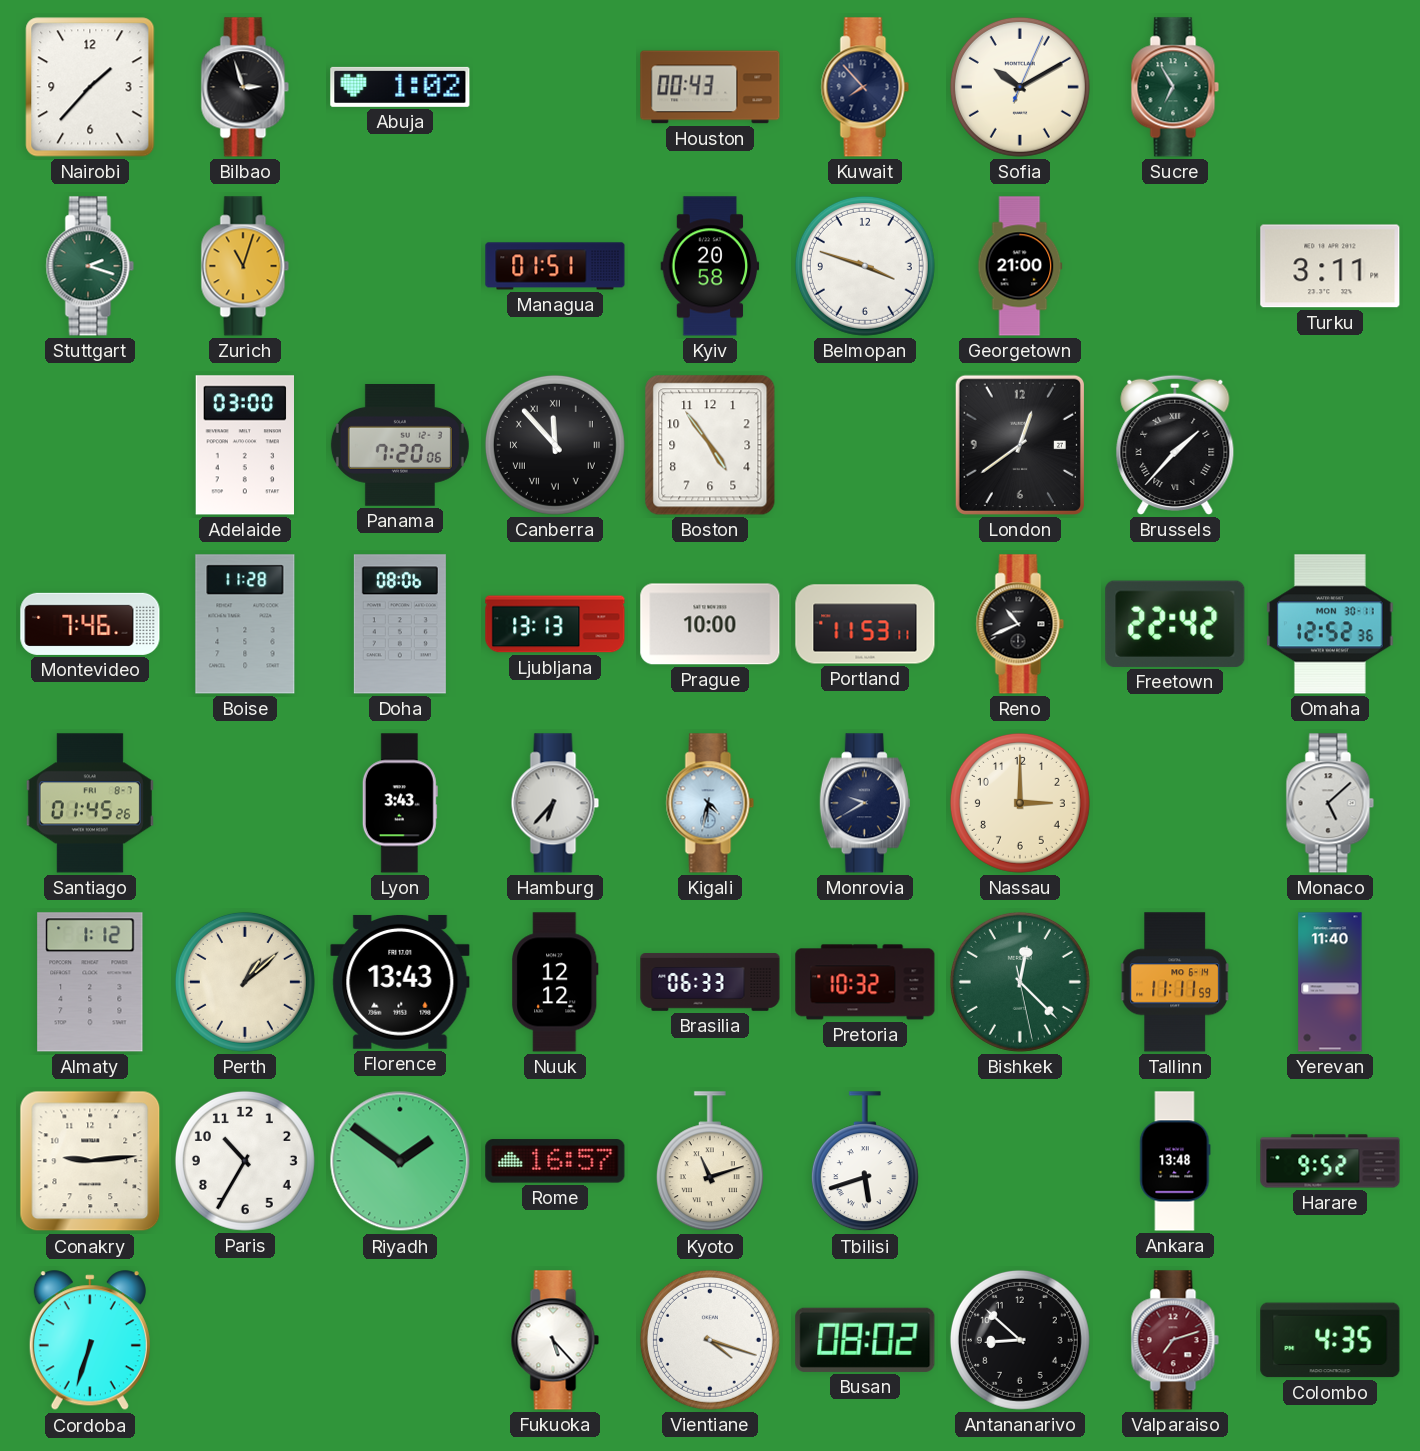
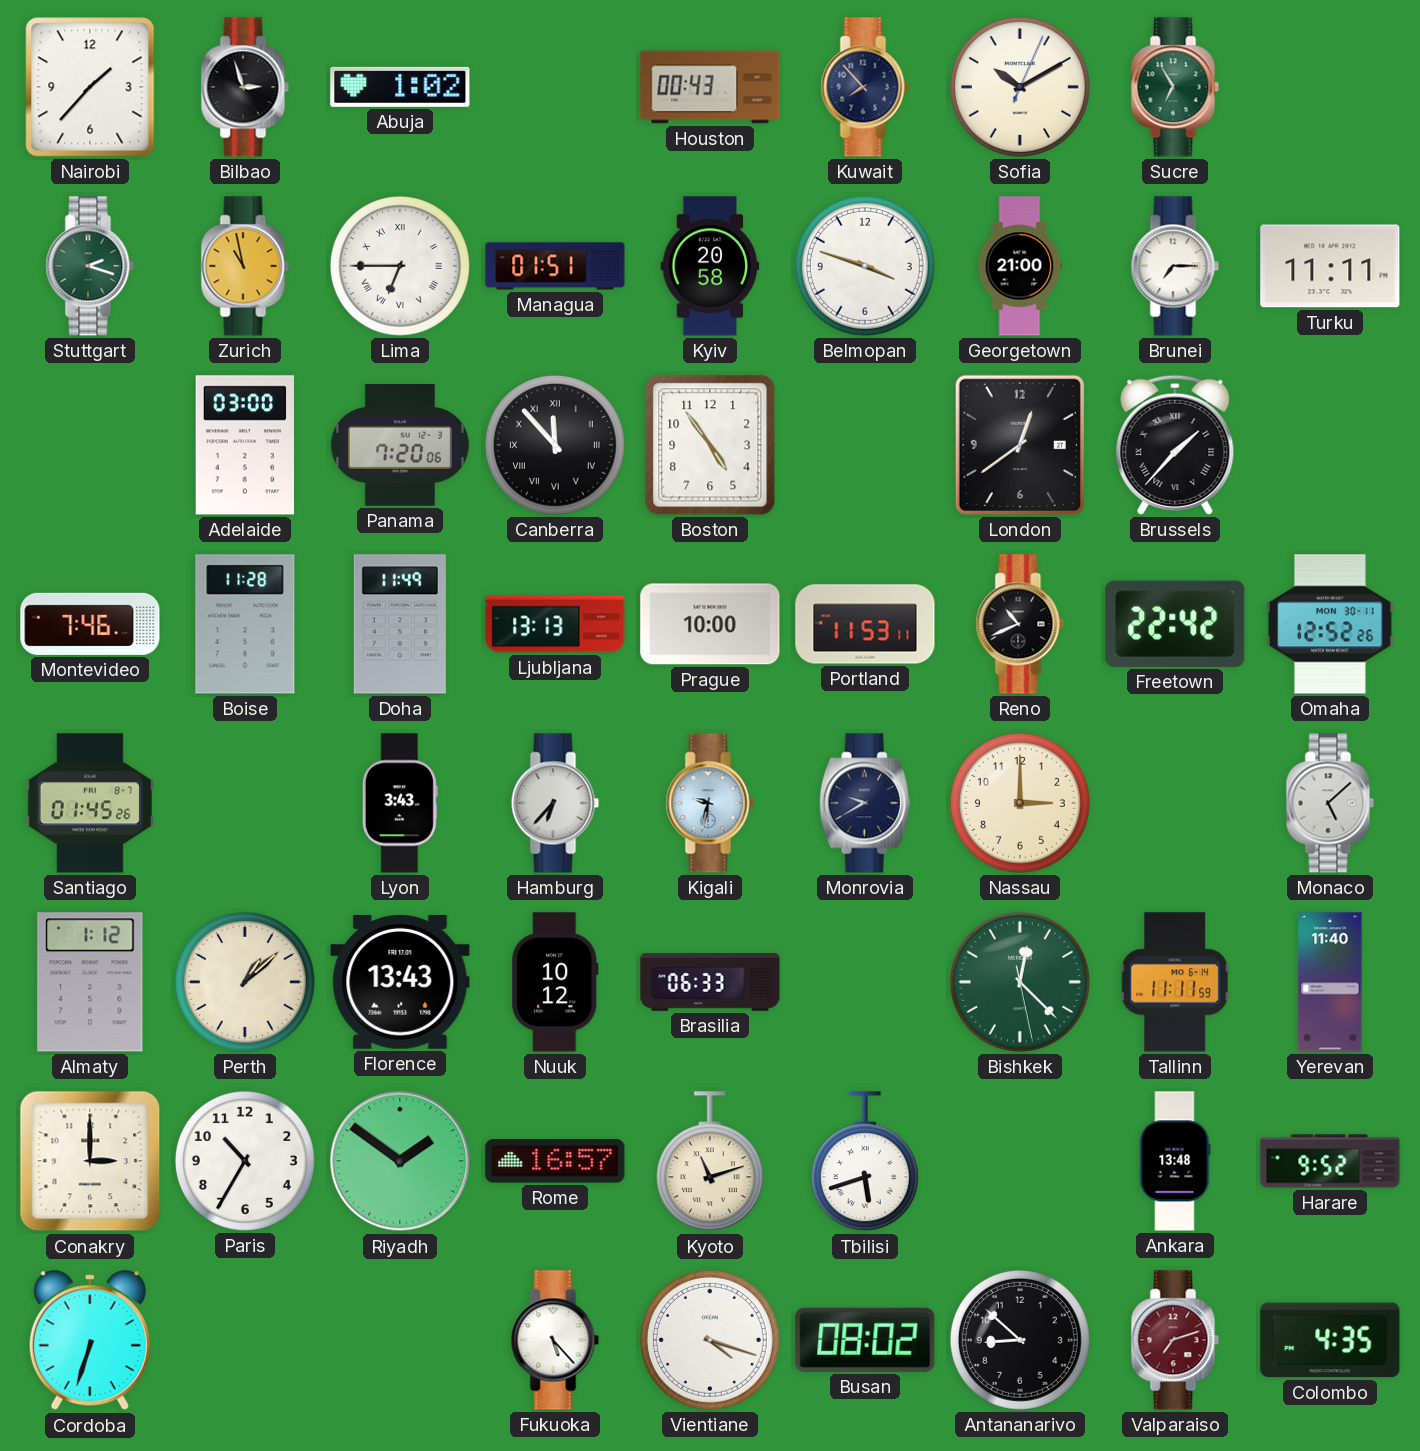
Zurich: 11:03 -> 10:58
Lima: none -> 6:45
Brunei: none -> 7:15
Turku: 3:11 -> 11:11
Doha: 08:06 -> 11:49
Omaha: 12:52:36 -> 12:52:26
Kigali: 4:32 -> 9:32
Nuuk: 12:12 -> 10:12
Pretoria: 10:32 -> none
Conakry: 9:14 -> 3:00
